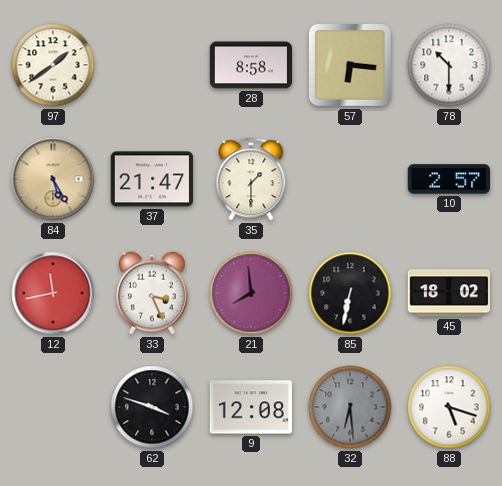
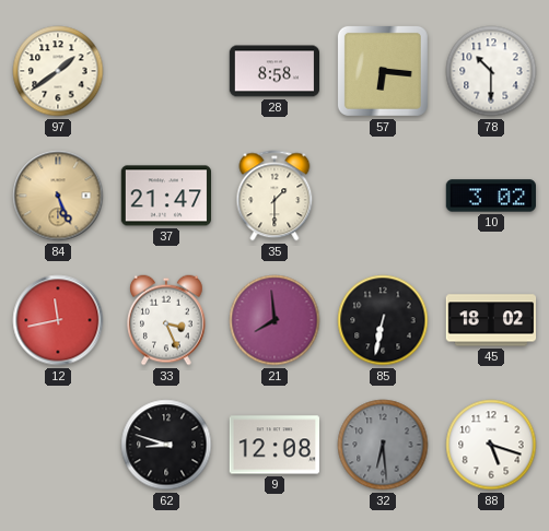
84: 5:25 -> 5:26
10: 2:57 -> 3:02
62: 3:48 -> 8:48
